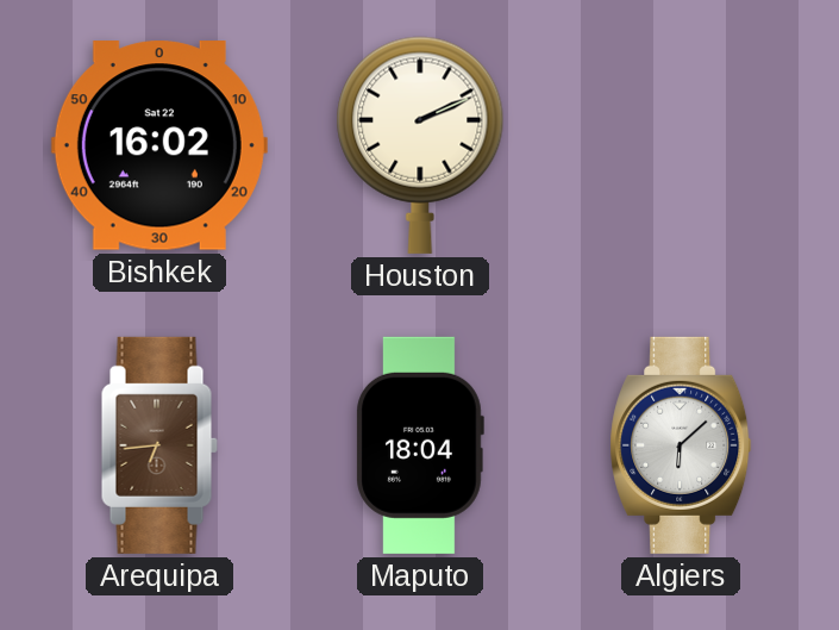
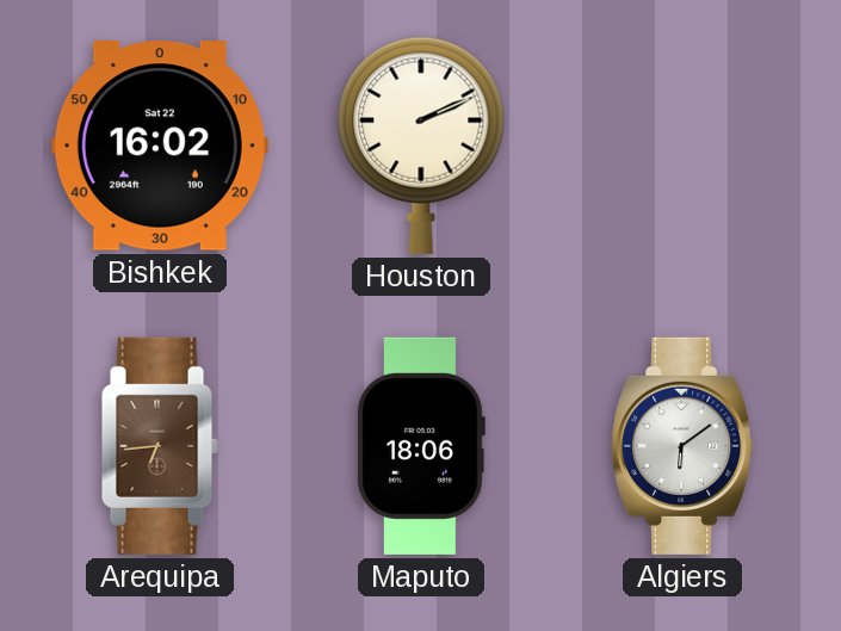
Maputo: 18:04 -> 18:06
Algiers: 6:08 -> 6:09
